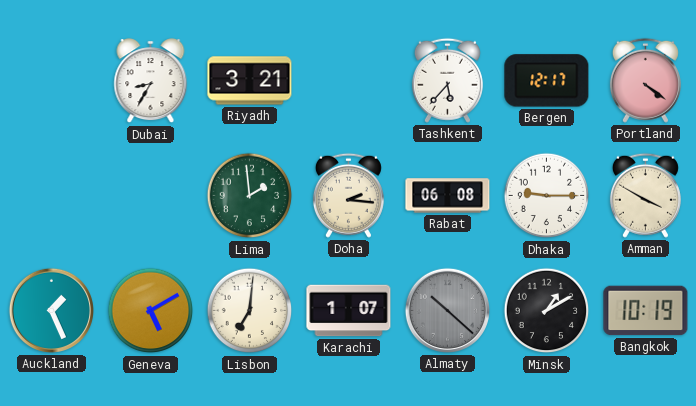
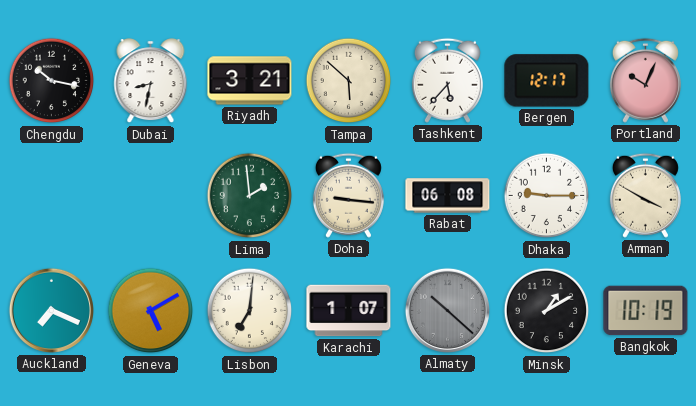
Chengdu: none -> 10:17
Dubai: 8:35 -> 8:32
Tampa: none -> 5:52
Portland: 4:21 -> 10:04
Doha: 2:16 -> 9:16
Auckland: 1:26 -> 7:19
